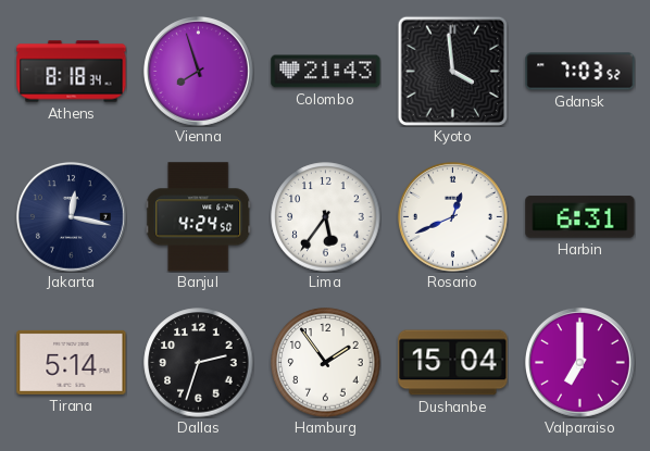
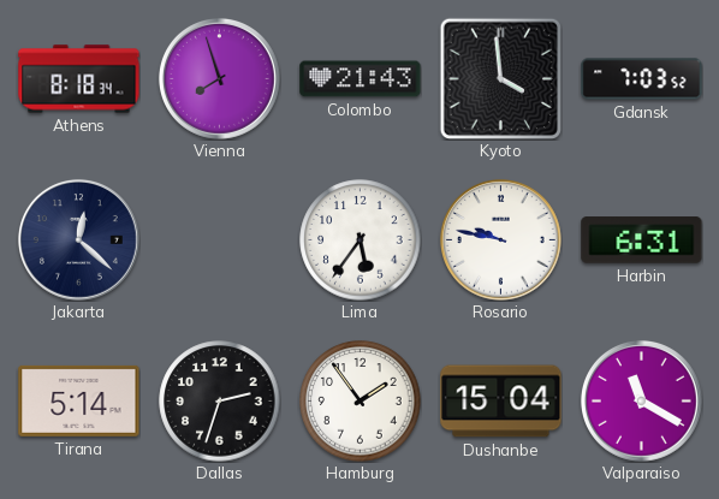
Jakarta: 12:17 -> 12:22
Banjul: 4:24 -> none
Rosario: 12:41 -> 9:47
Valparaiso: 7:00 -> 11:20
